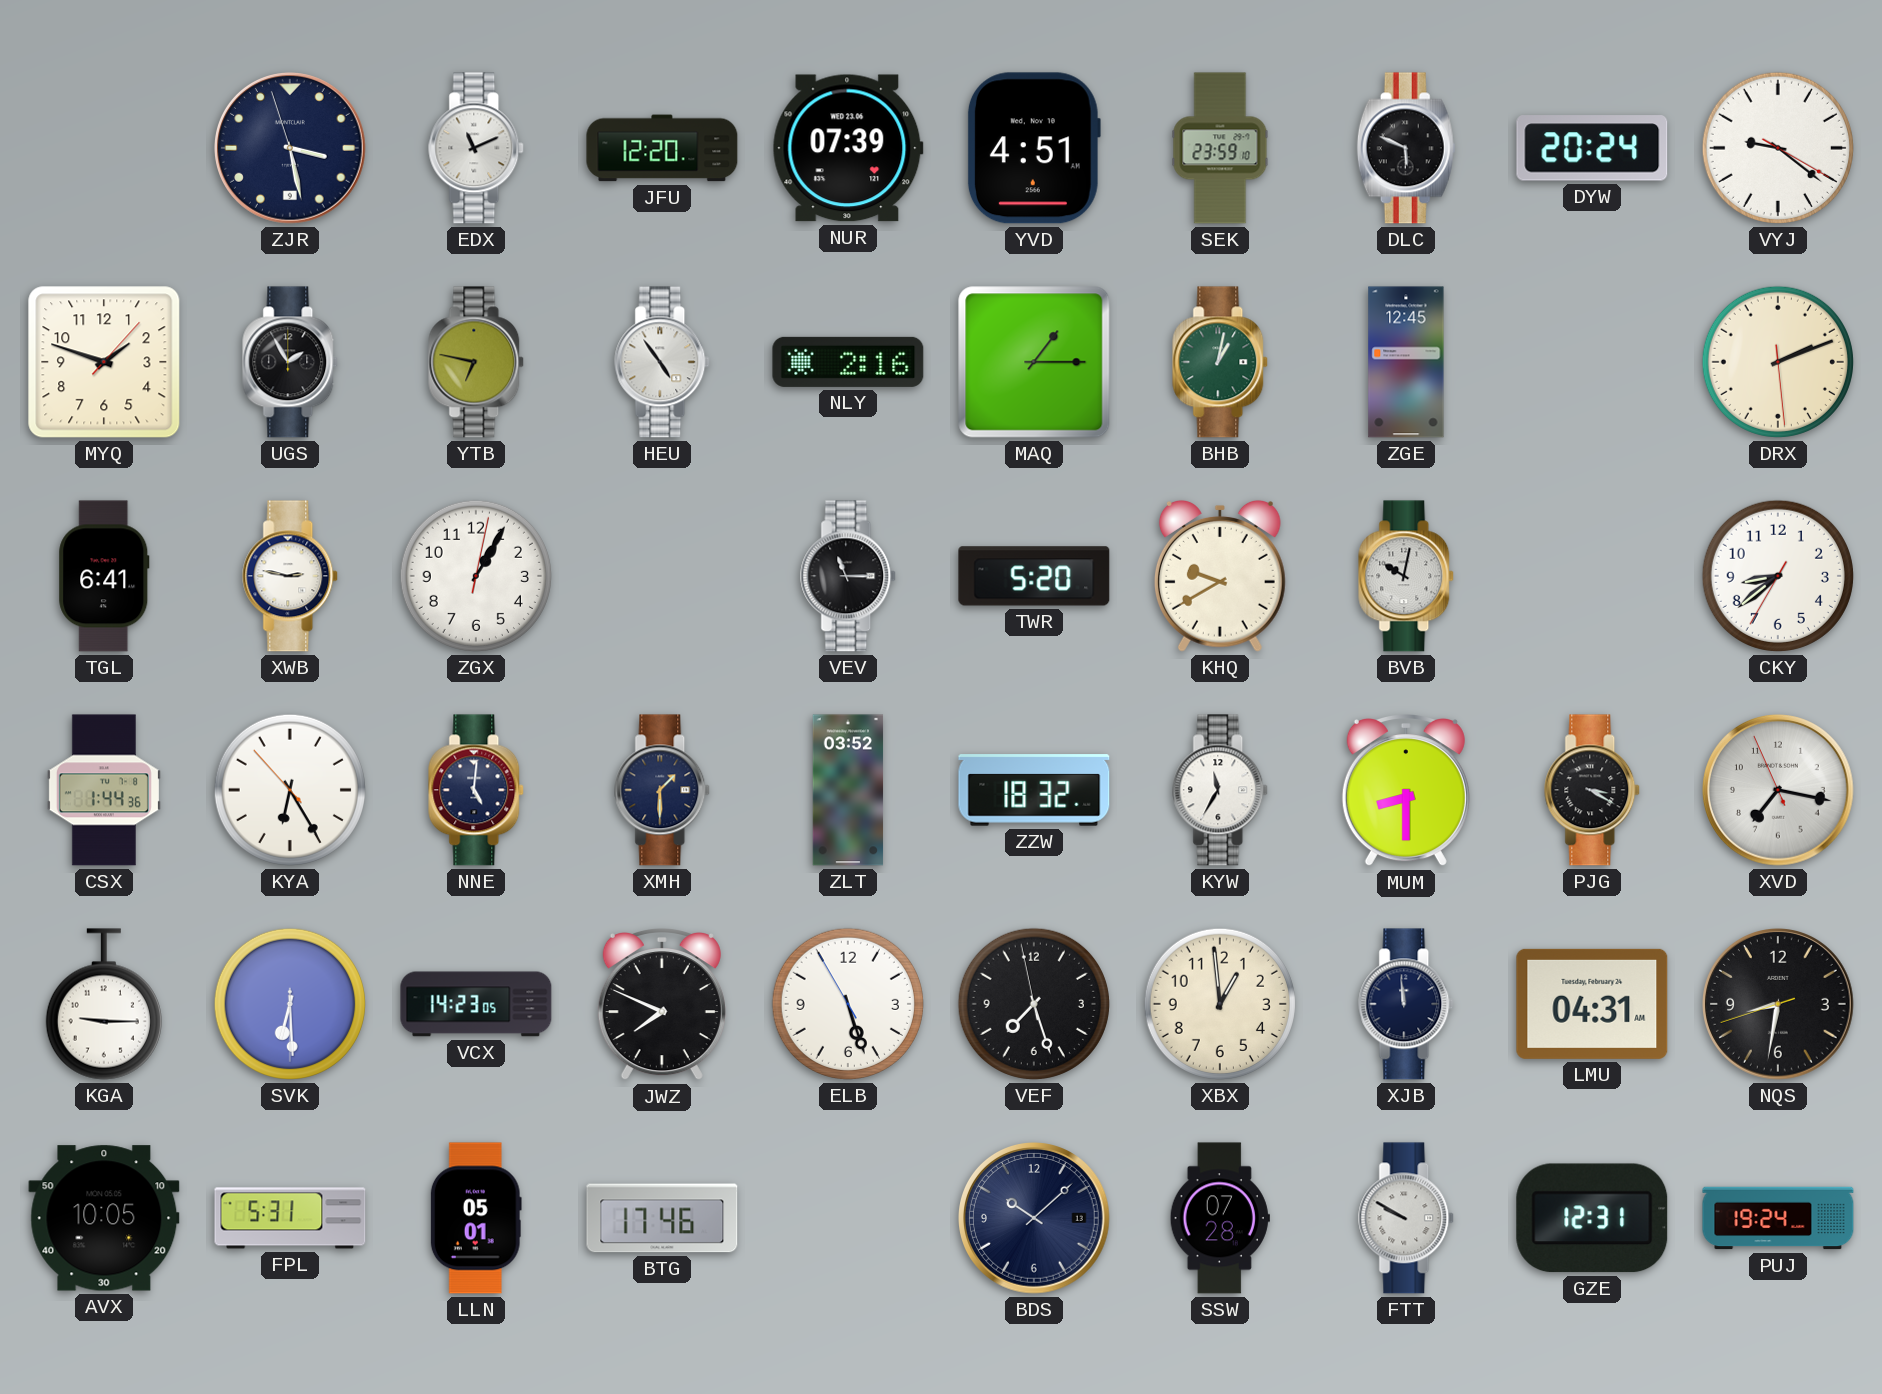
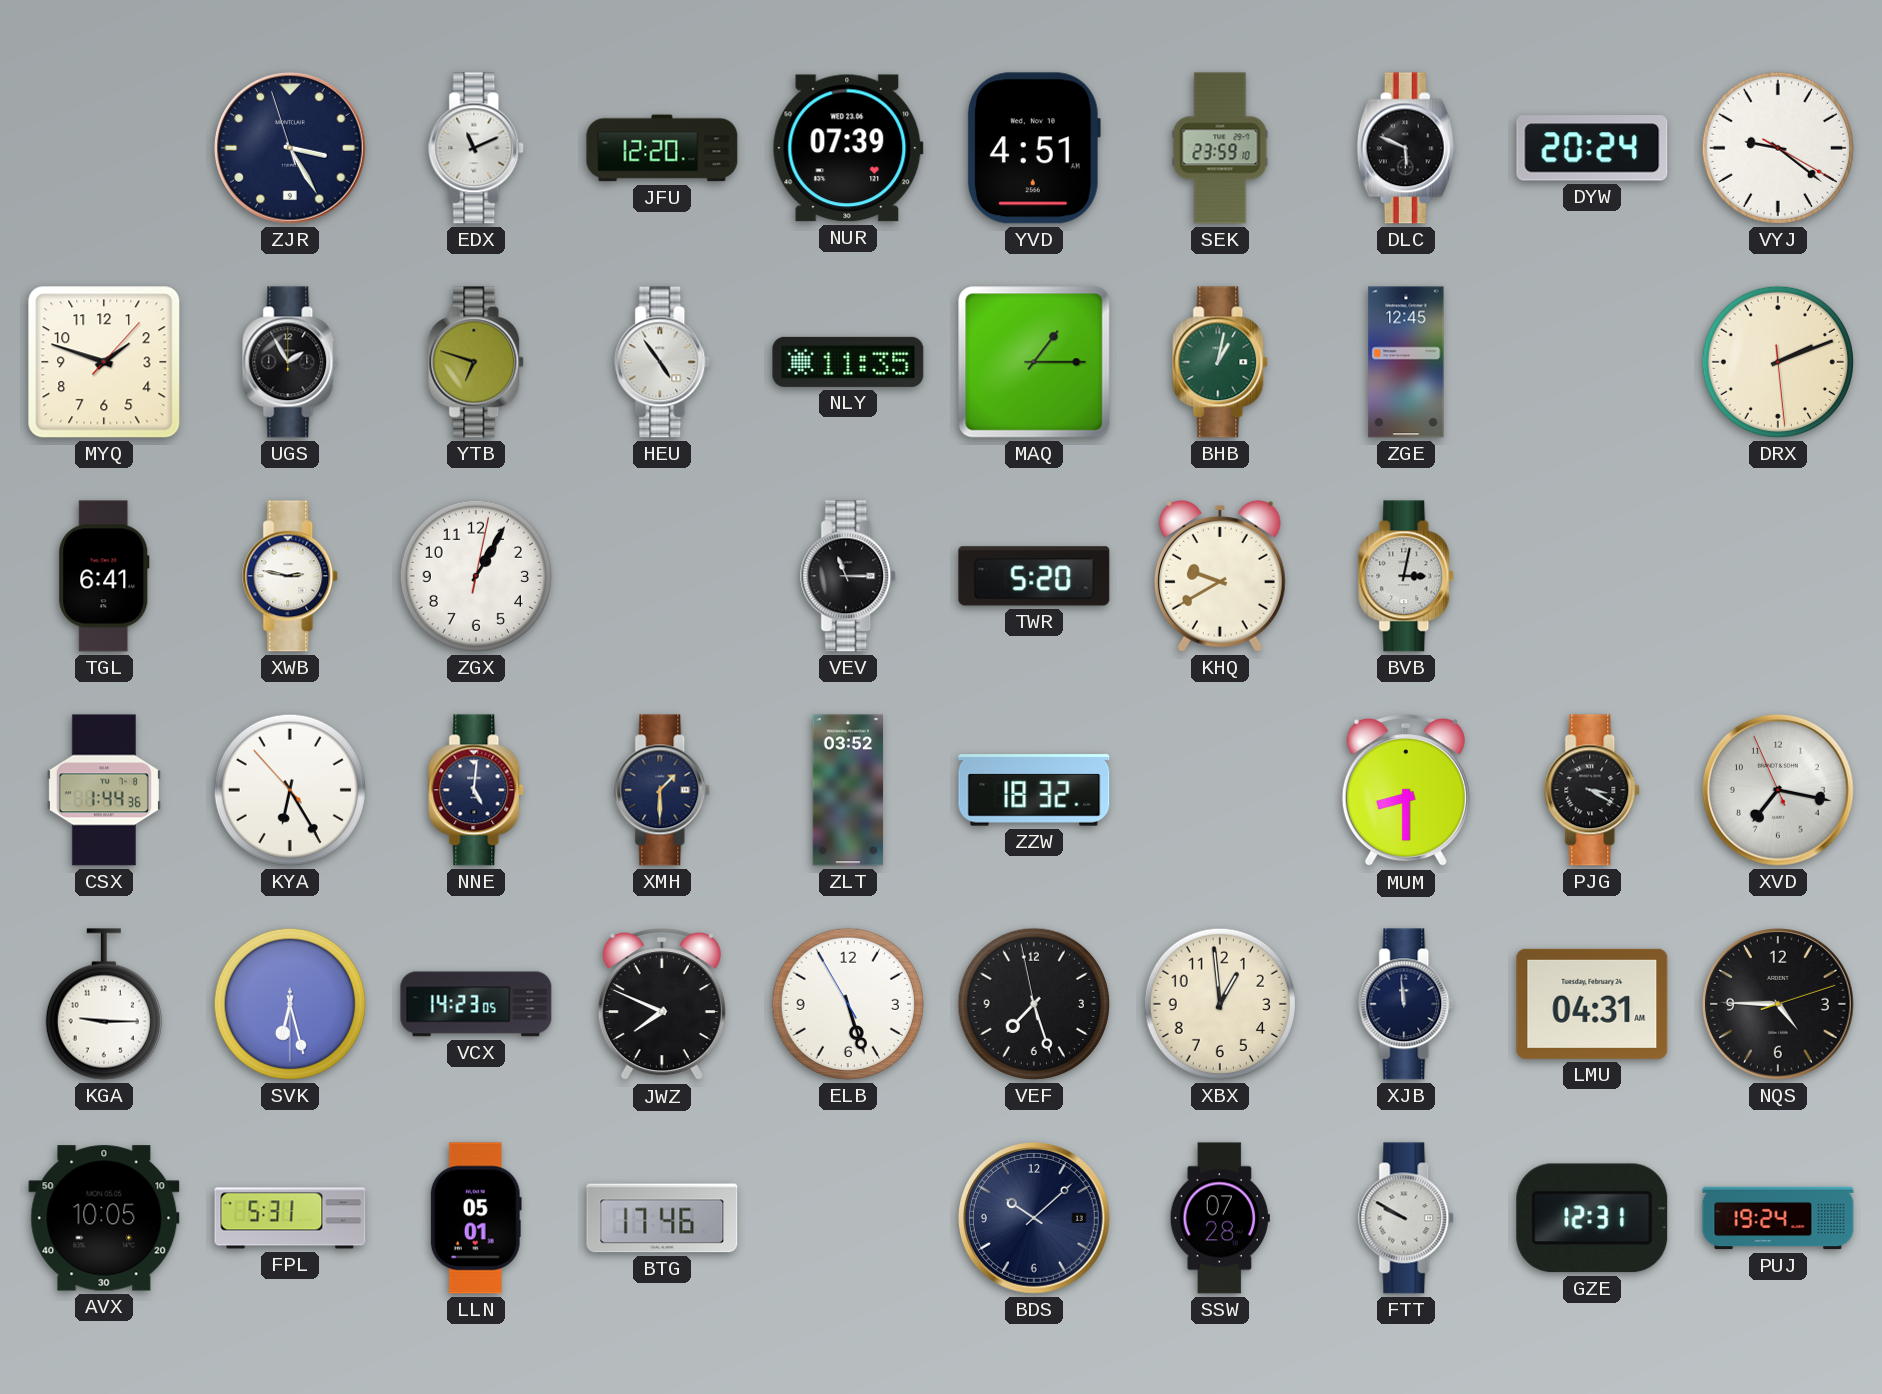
ZJR: 3:27 -> 3:24
YTB: 6:47 -> 6:48
NLY: 2:16 -> 11:35
BVB: 10:02 -> 3:02
CKY: 8:38 -> none
KYW: 11:35 -> none
SVK: 6:29 -> 6:27
NQS: 8:31 -> 4:45
